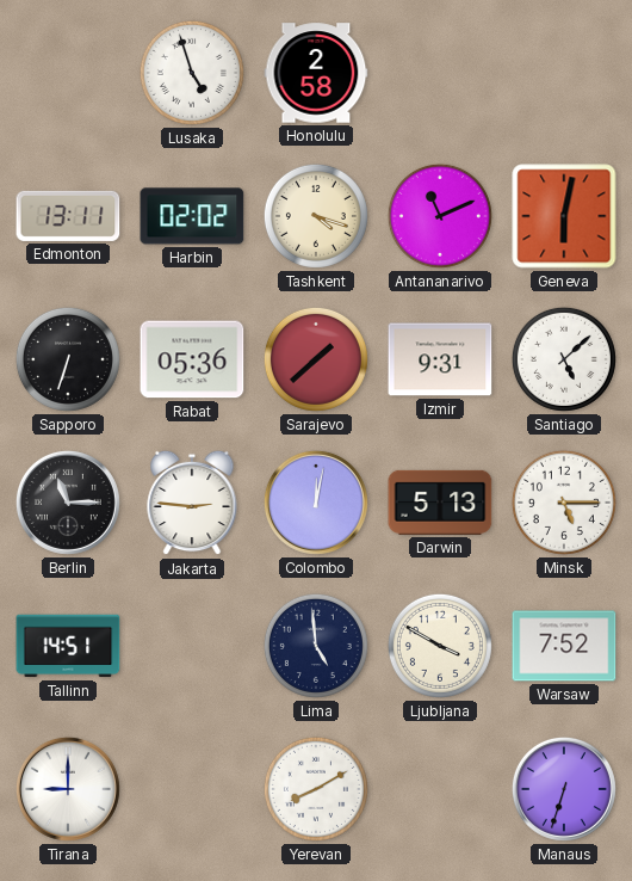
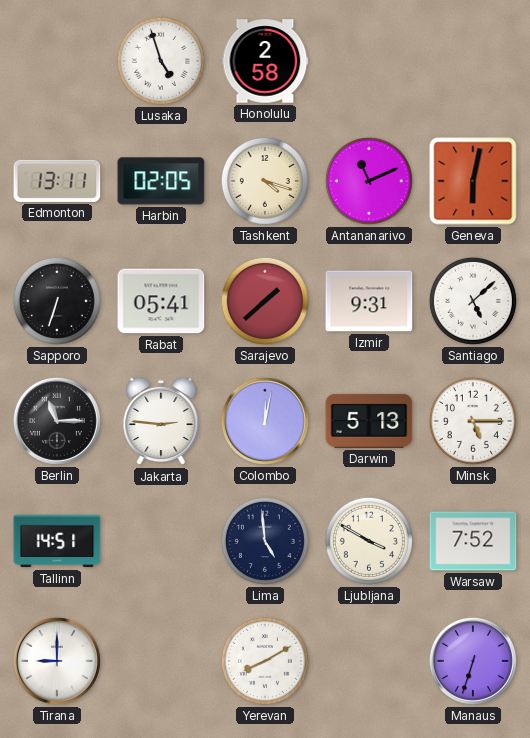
Harbin: 02:02 -> 02:05
Rabat: 05:36 -> 05:41
